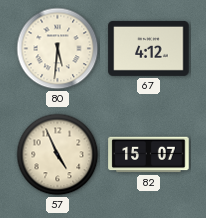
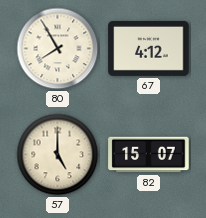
80: 5:31 -> 7:55
57: 4:56 -> 5:00
